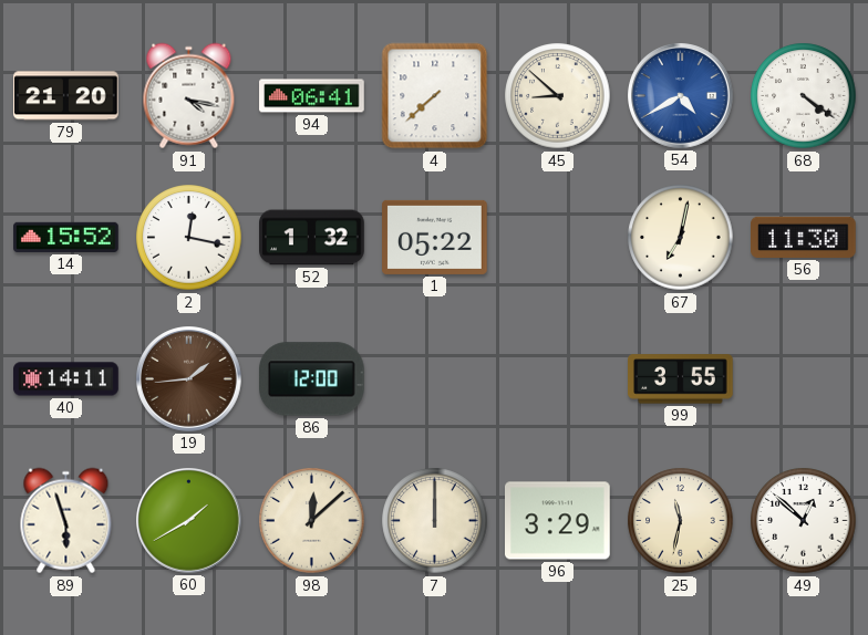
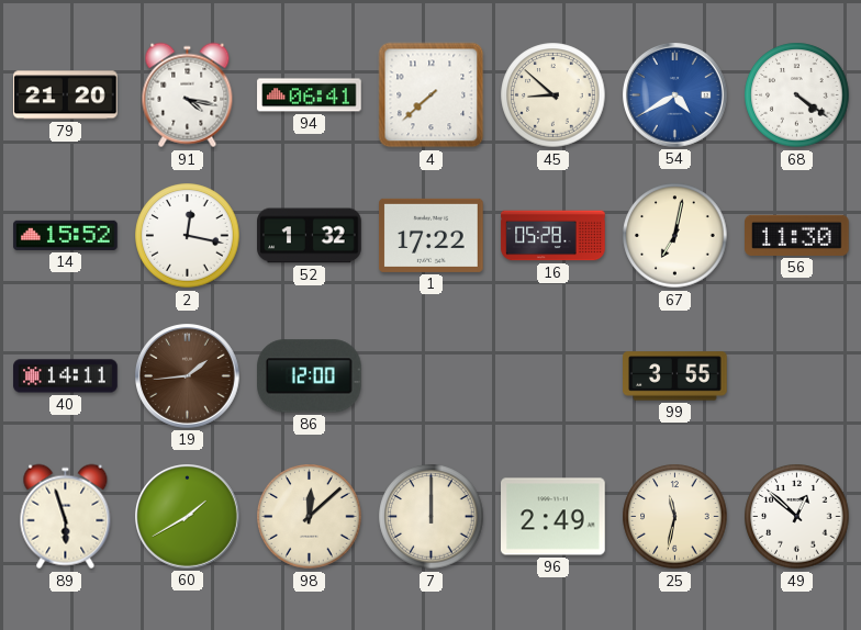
1: 05:22 -> 17:22
16: none -> 05:28
96: 3:29 -> 2:49
